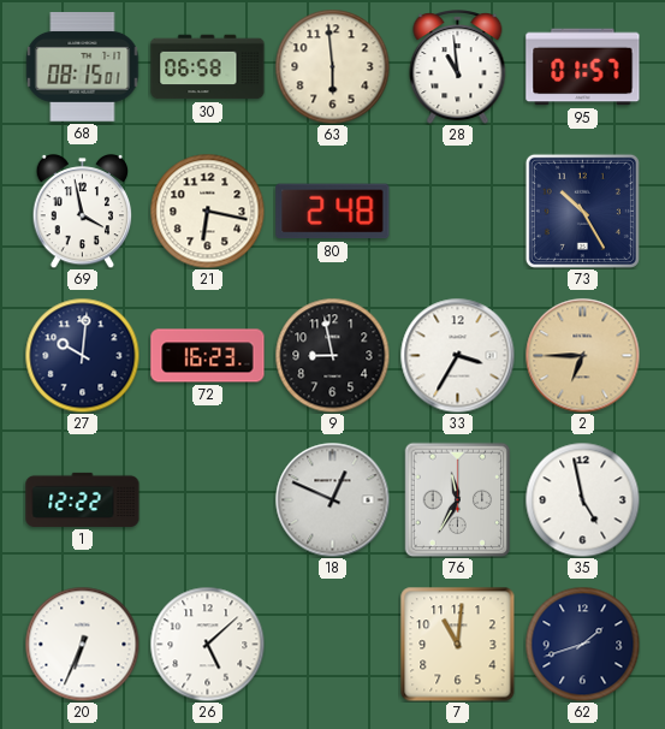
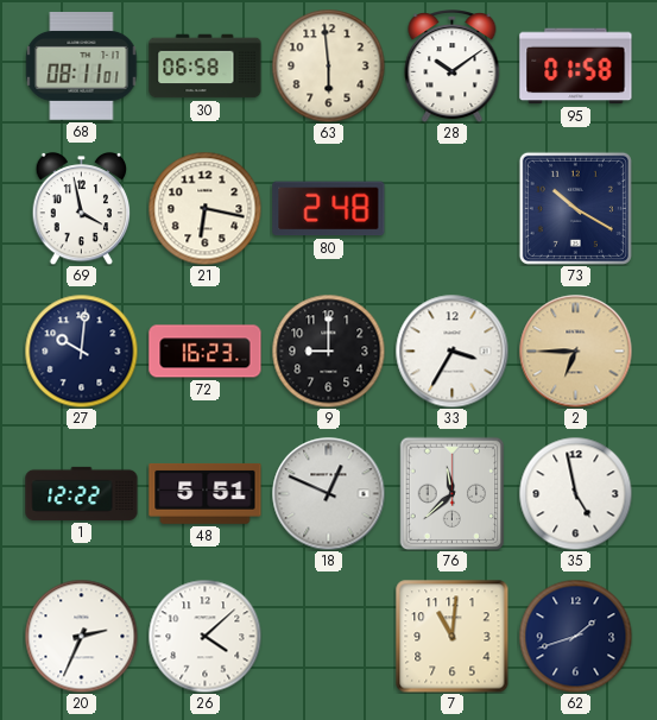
68: 08:15 -> 08:11
28: 10:59 -> 10:09
95: 01:57 -> 01:58
73: 10:25 -> 10:20
9: 8:58 -> 9:00
48: none -> 5:51
76: 11:35 -> 11:38
20: 6:34 -> 2:34
26: 5:08 -> 4:08
